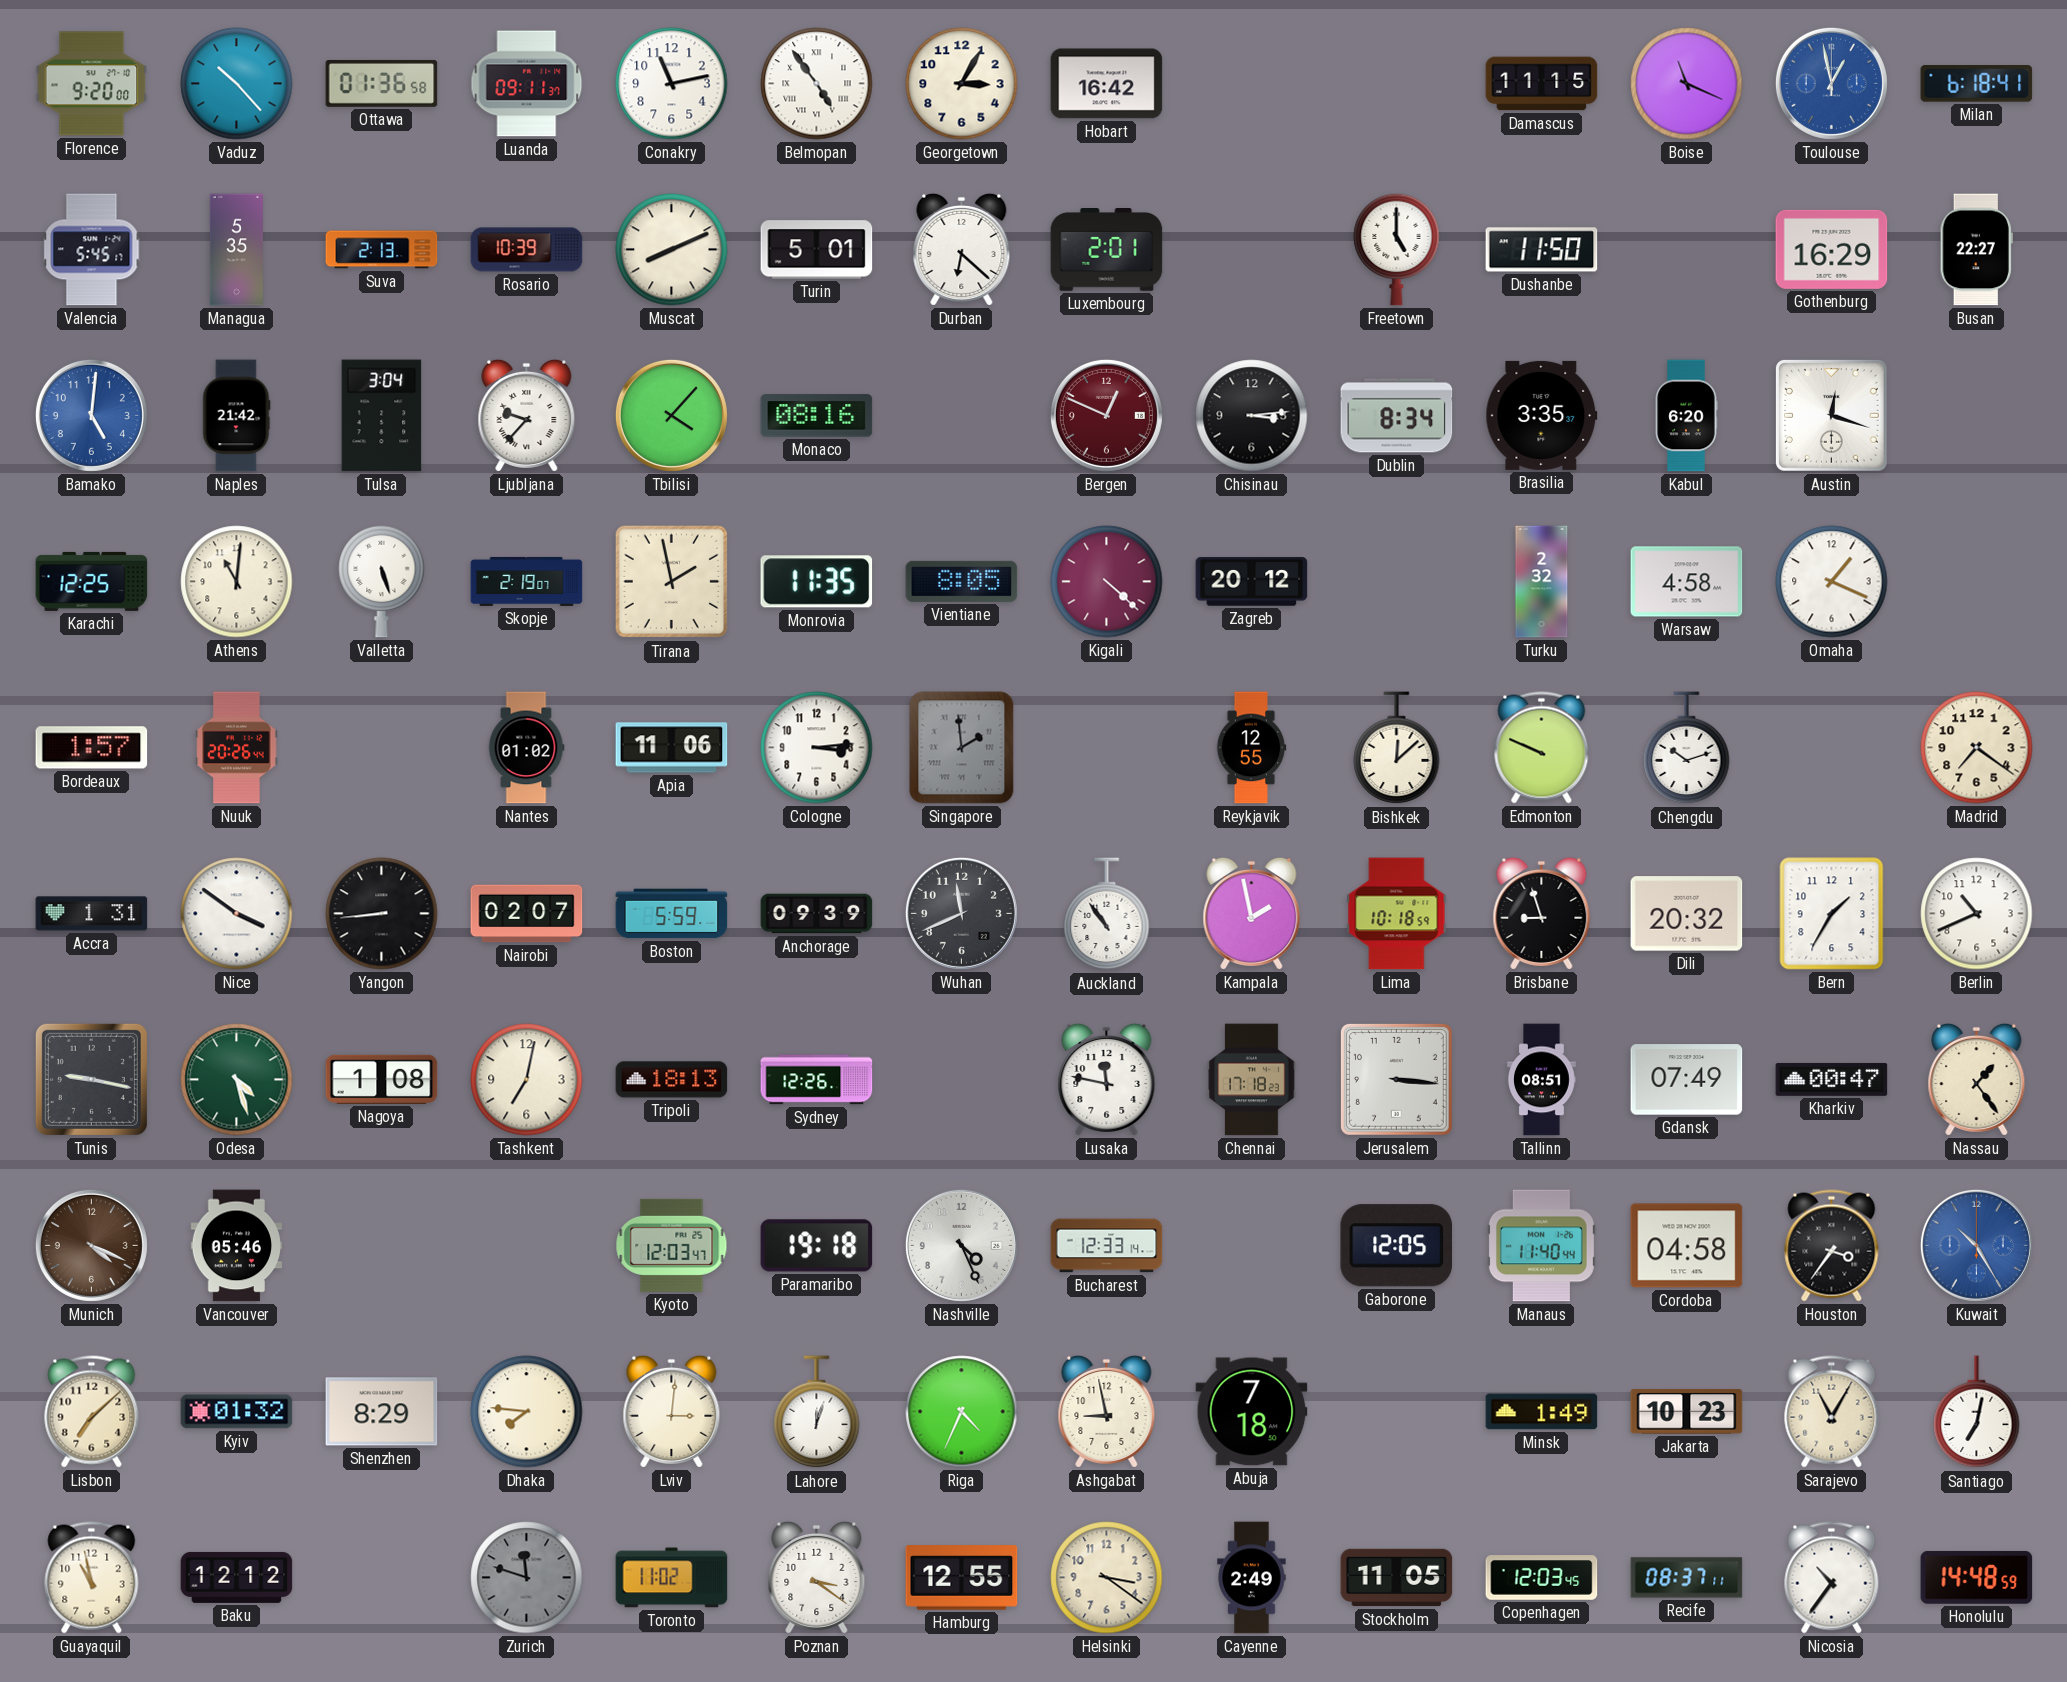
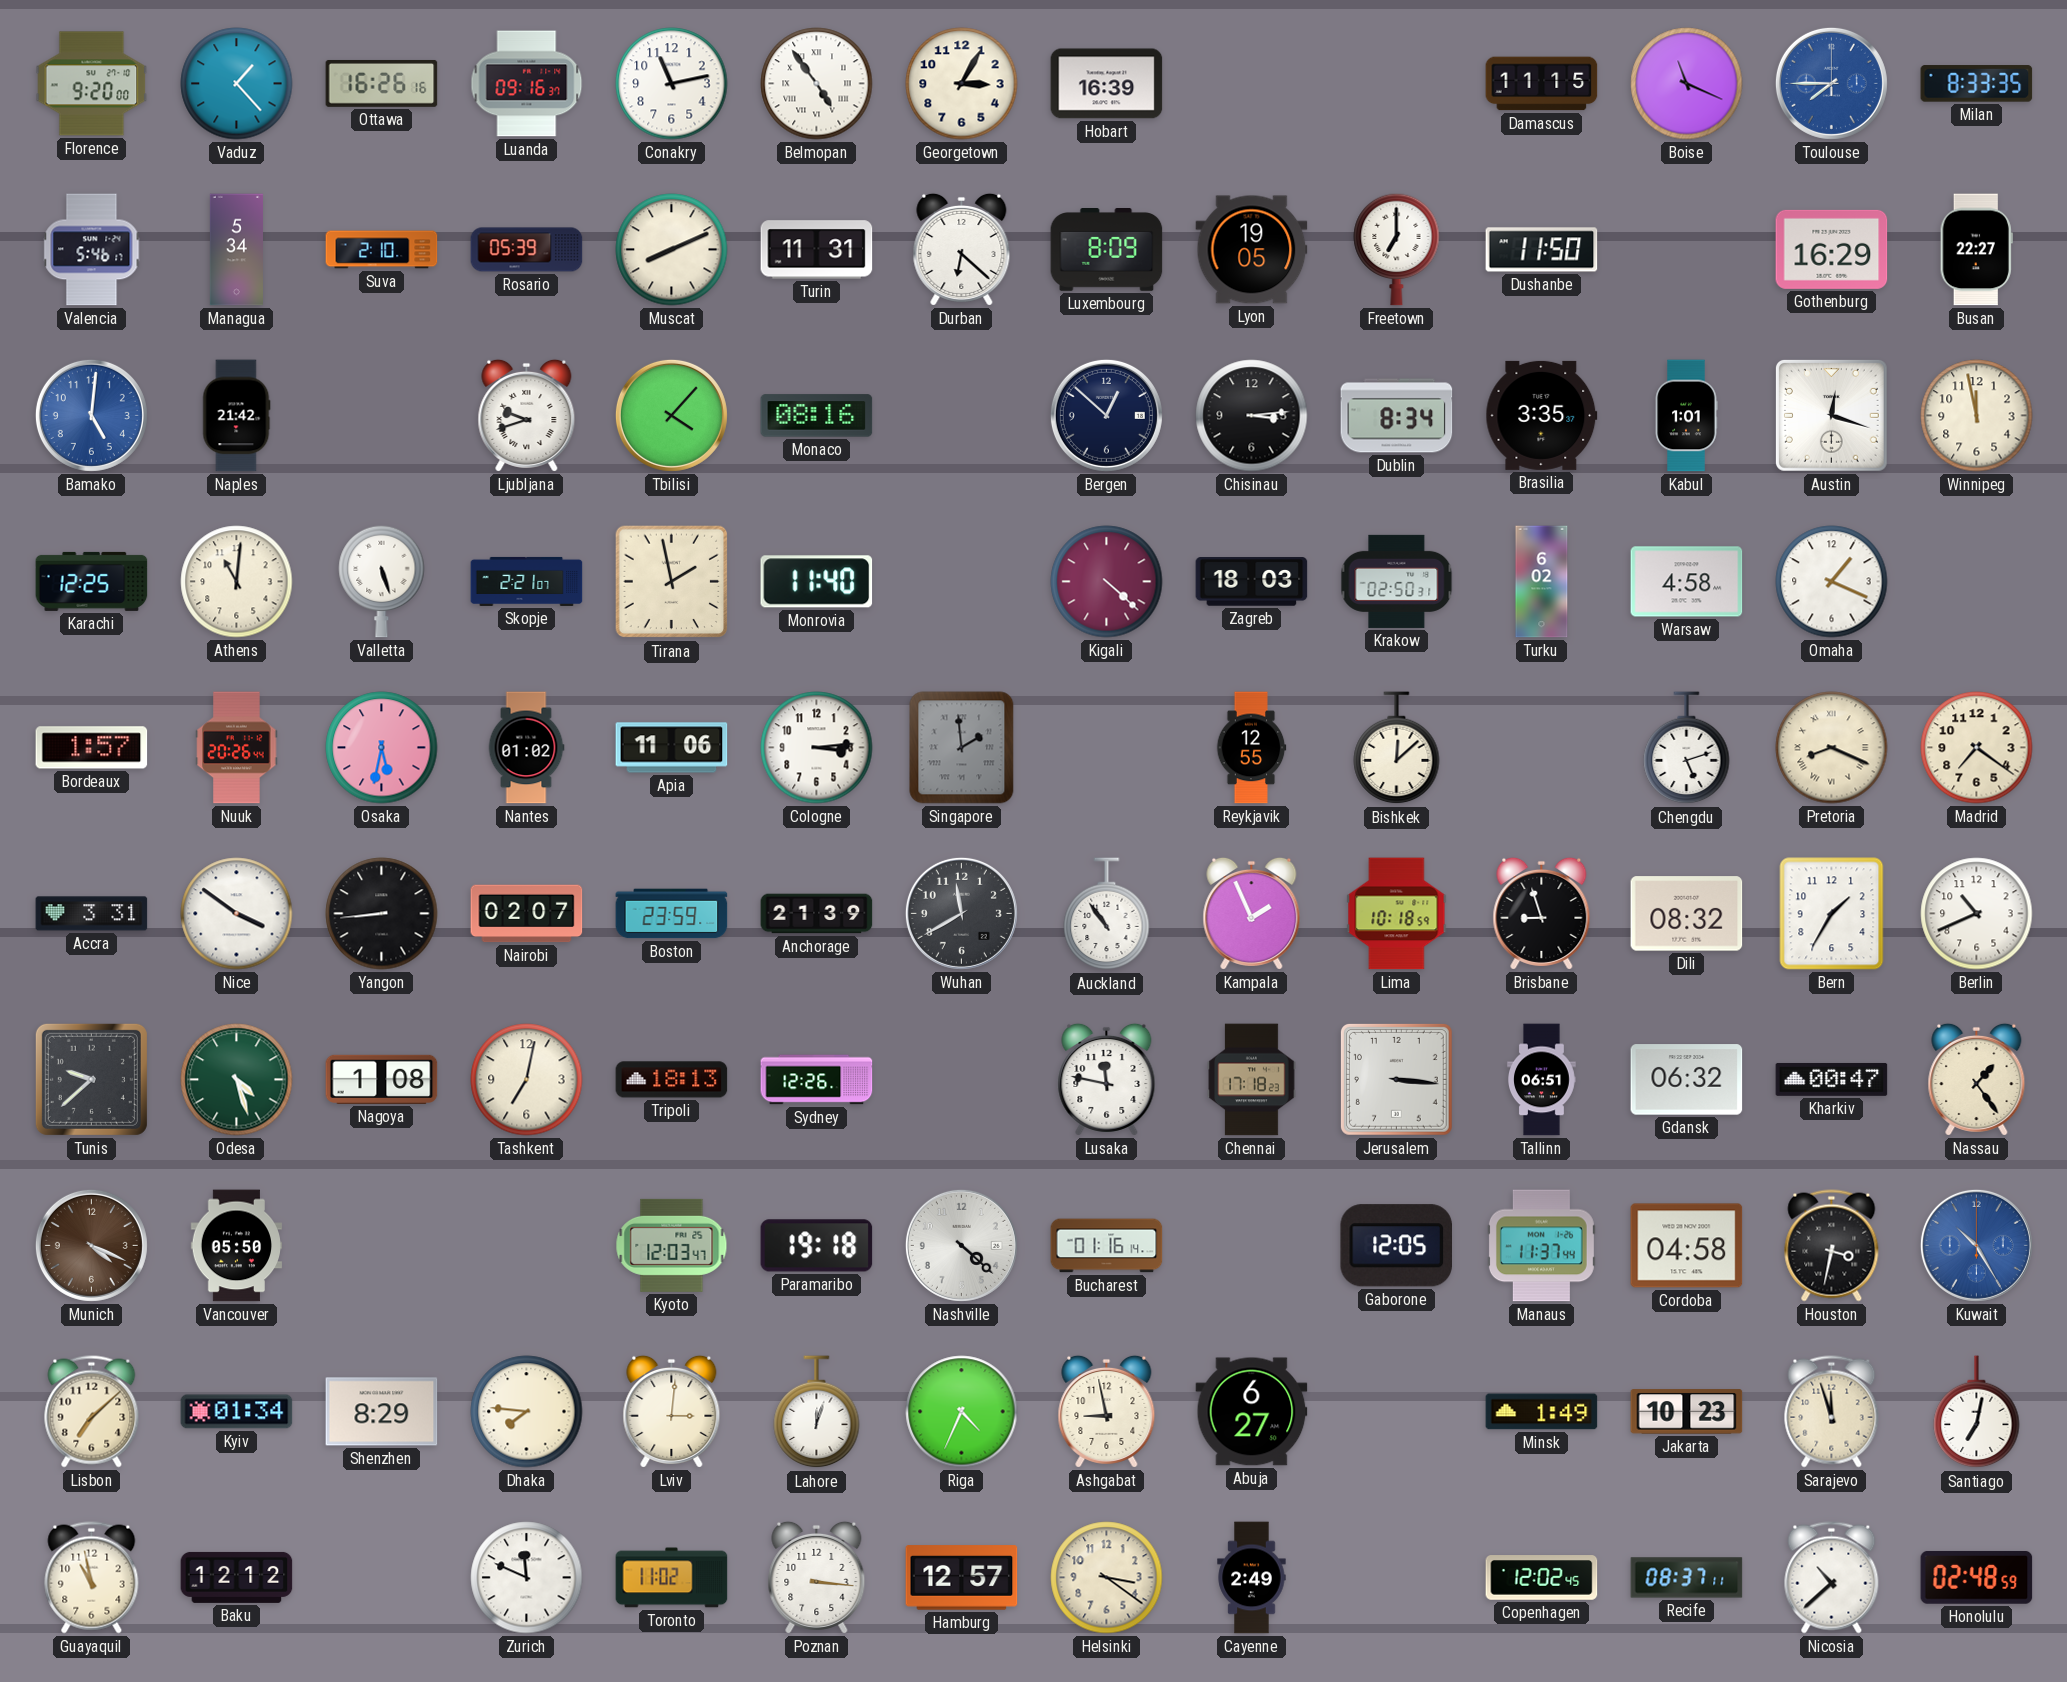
Vaduz: 10:23 -> 1:23
Ottawa: 01:36 -> 16:26
Luanda: 09:11 -> 09:16
Hobart: 16:42 -> 16:39
Toulouse: 12:58 -> 7:45
Milan: 6:18 -> 8:33
Valencia: 5:45 -> 5:46
Managua: 5:35 -> 5:34
Suva: 2:13 -> 2:10
Rosario: 10:39 -> 05:39
Turin: 5:01 -> 11:31
Luxembourg: 2:01 -> 8:09
Lyon: none -> 19:05
Freetown: 5:00 -> 7:00
Tulsa: 3:04 -> none
Ljubljana: 9:37 -> 9:42
Bergen: 12:49 -> 12:52
Bergen dial: burgundy -> navy
Kabul: 6:20 -> 1:01
Winnipeg: none -> 11:58
Skopje: 2:19 -> 2:21
Monrovia: 11:35 -> 11:40
Vientiane: 8:05 -> none
Zagreb: 20:12 -> 18:03
Krakow: none -> 02:50
Turku: 2:32 -> 6:02
Osaka: none -> 5:32
Edmonton: 9:49 -> none
Chengdu: 10:12 -> 5:12
Pretoria: none -> 8:19
Accra: 1:31 -> 3:31
Boston: 5:59 -> 23:59
Anchorage: 09:39 -> 21:39
Wuhan: 11:41 -> 11:40
Kampala: 1:58 -> 1:56
Dili: 20:32 -> 08:32
Tunis: 9:17 -> 9:38
Tallinn: 08:51 -> 06:51
Gdansk: 07:49 -> 06:32
Vancouver: 05:46 -> 05:50
Nashville: 4:26 -> 4:22
Bucharest: 12:33 -> 01:16
Manaus: 11:40 -> 11:37
Houston: 3:36 -> 3:32
Kyiv: 01:32 -> 01:34
Abuja: 7:18 -> 6:27
Sarajevo: 11:05 -> 11:57
Zurich: 11:48 -> 11:49
Zurich dial: grey -> white
Poznan: 3:21 -> 3:16
Hamburg: 12:55 -> 12:57
Stockholm: 11:05 -> none
Copenhagen: 12:03 -> 12:02
Nicosia: 10:36 -> 10:38
Honolulu: 14:48 -> 02:48
